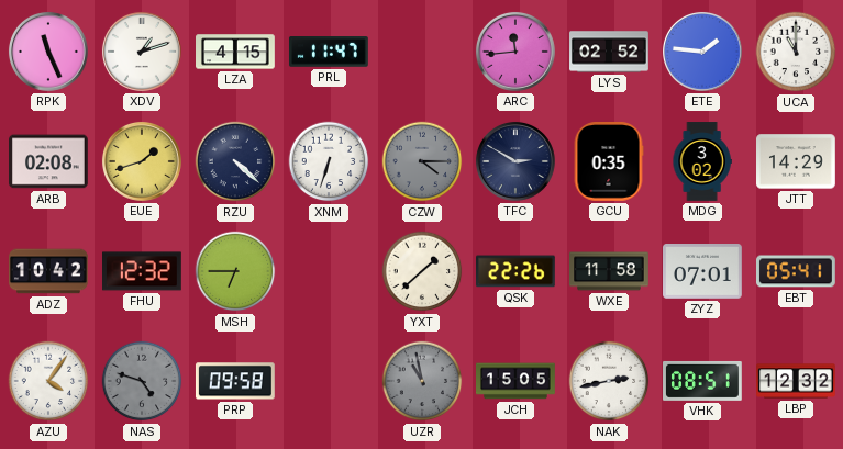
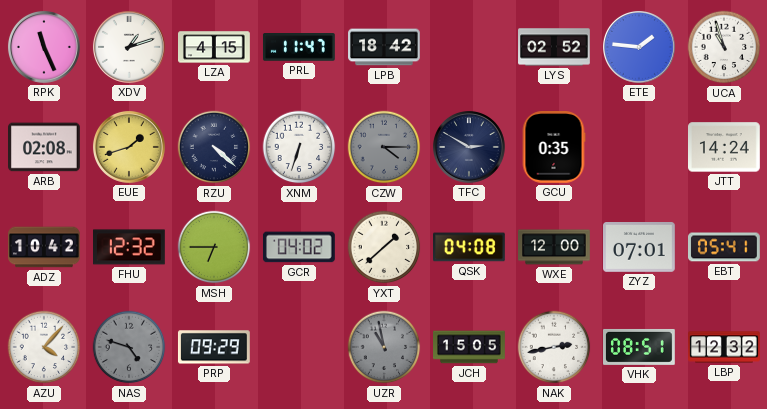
LPB: none -> 18:42
ARC: 11:44 -> none
UCA: 11:00 -> 10:57
MDG: 3:02 -> none
JTT: 14:29 -> 14:24
GCR: none -> 04:02
QSK: 22:26 -> 04:08
WXE: 11:58 -> 12:00
AZU: 4:06 -> 4:07
PRP: 09:58 -> 09:29
